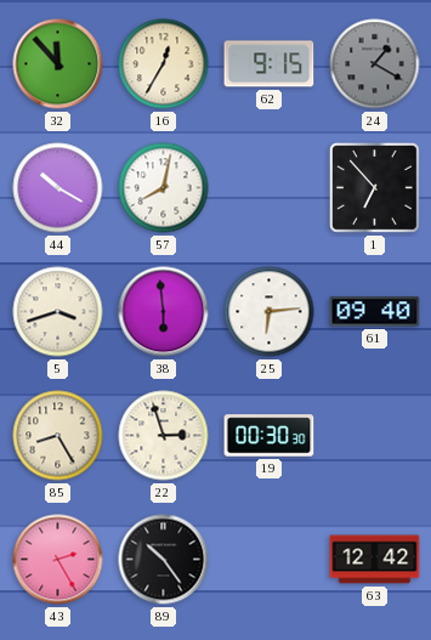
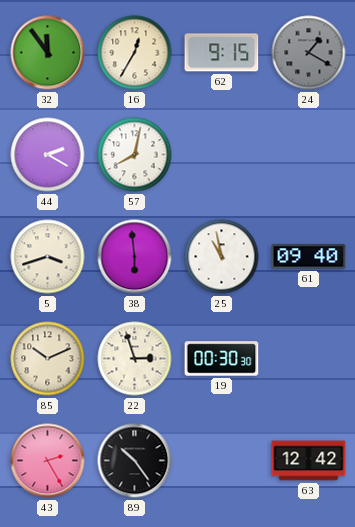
32: 11:53 -> 11:54
44: 10:20 -> 2:20
1: 6:53 -> none
25: 6:14 -> 10:58
85: 8:25 -> 10:11
